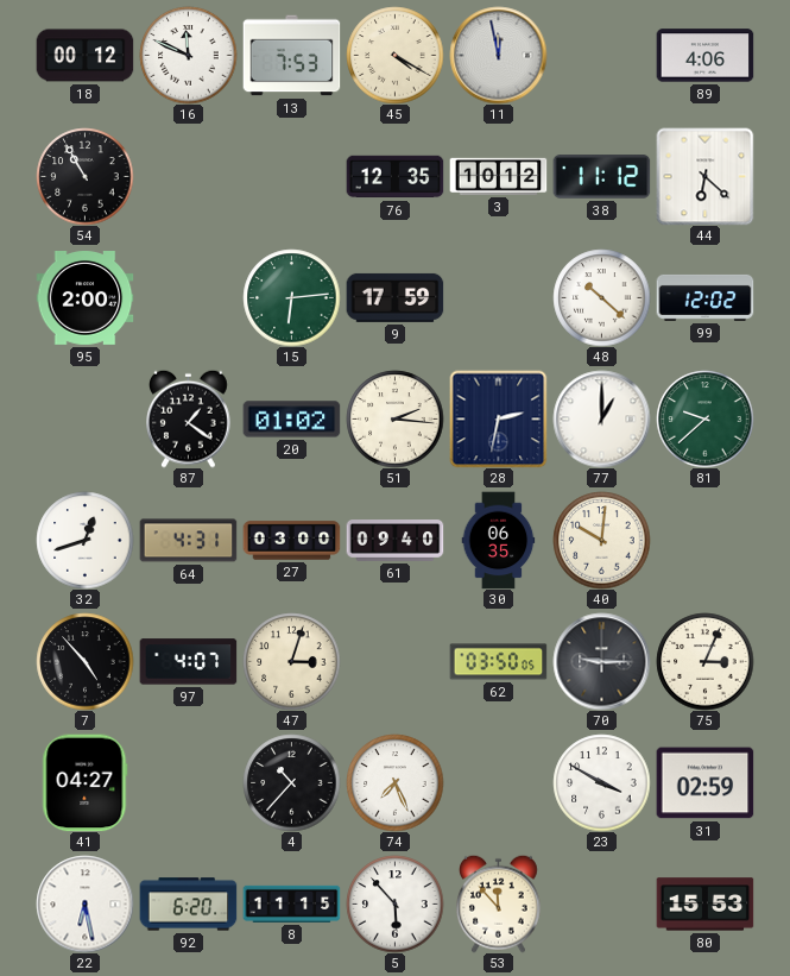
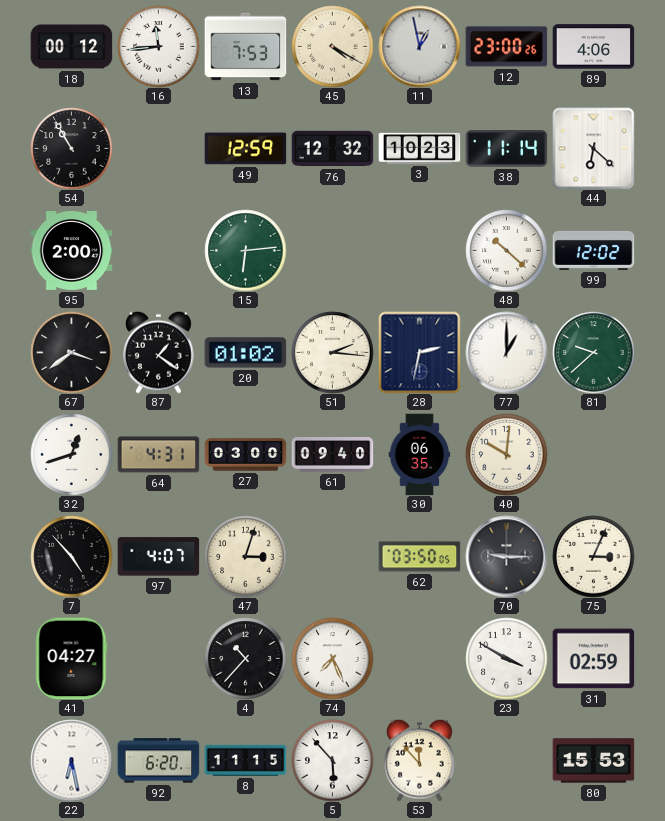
16: 11:49 -> 11:44
11: 11:58 -> 12:58
12: none -> 23:00
49: none -> 12:59
76: 12:35 -> 12:32
3: 10:12 -> 10:23
38: 11:12 -> 11:14
9: 17:59 -> none
67: none -> 3:39
